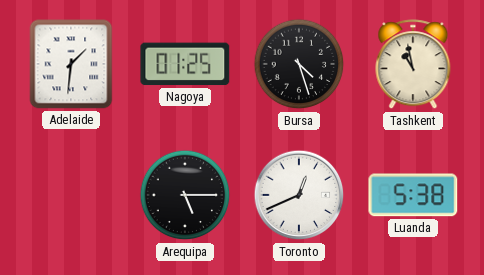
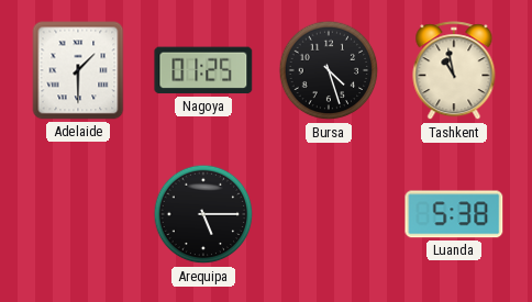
Adelaide: 1:31 -> 1:30
Toronto: 12:41 -> none
